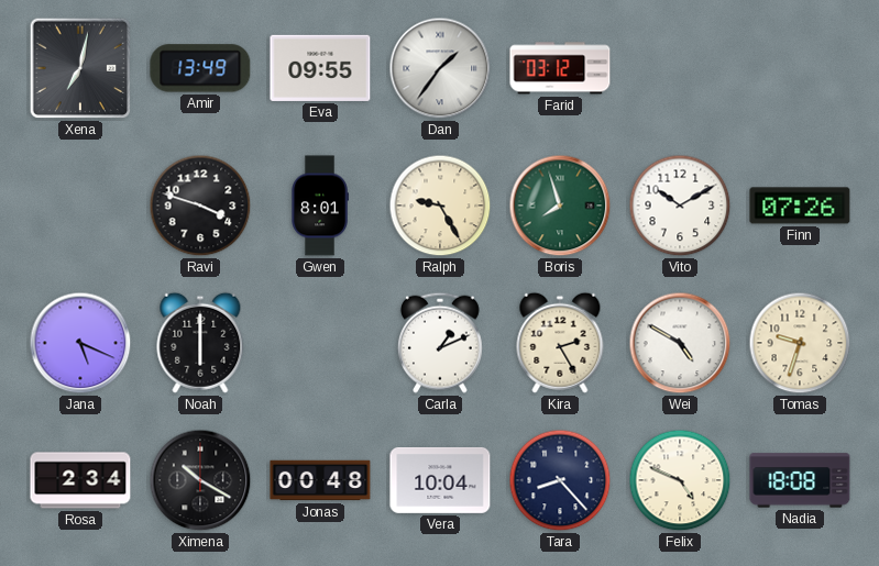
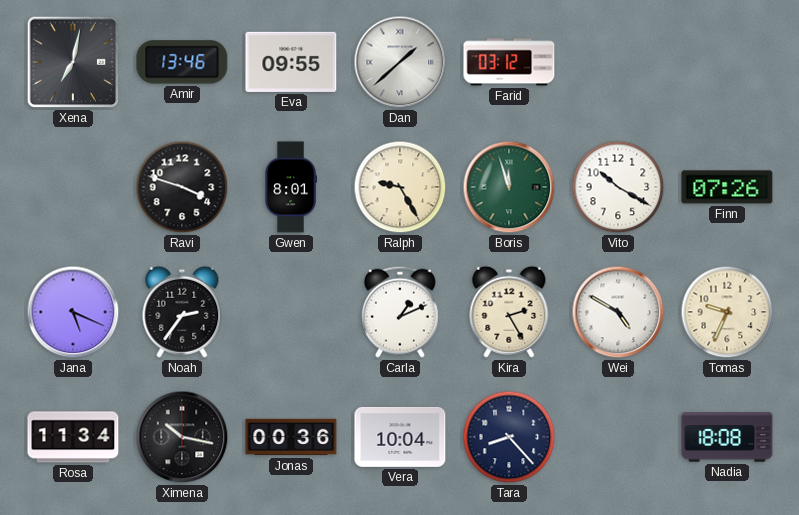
Amir: 13:49 -> 13:46
Dan: 1:36 -> 1:38
Boris: 7:57 -> 11:57
Vito: 10:10 -> 10:20
Noah: 6:00 -> 2:36
Tomas: 9:33 -> 9:34
Rosa: 2:34 -> 11:34
Ximena: 10:20 -> 10:17
Jonas: 00:48 -> 00:36
Felix: 4:49 -> none
